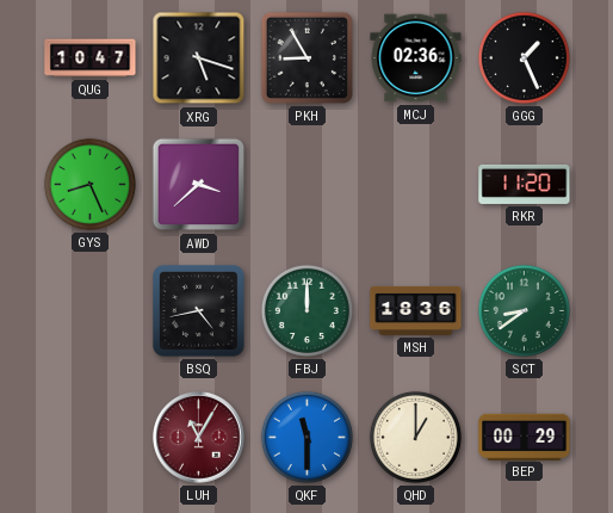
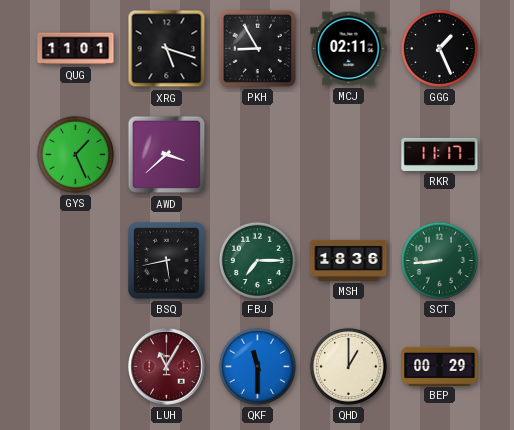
QUG: 10:47 -> 11:01
MCJ: 02:36 -> 02:11
GYS: 8:26 -> 1:26
RKR: 11:20 -> 11:17
BSQ: 4:43 -> 5:43
FBJ: 12:00 -> 7:15
SCT: 8:39 -> 8:44
